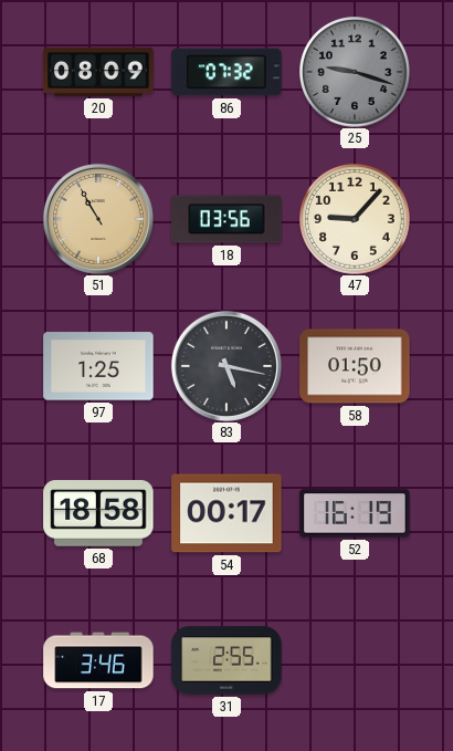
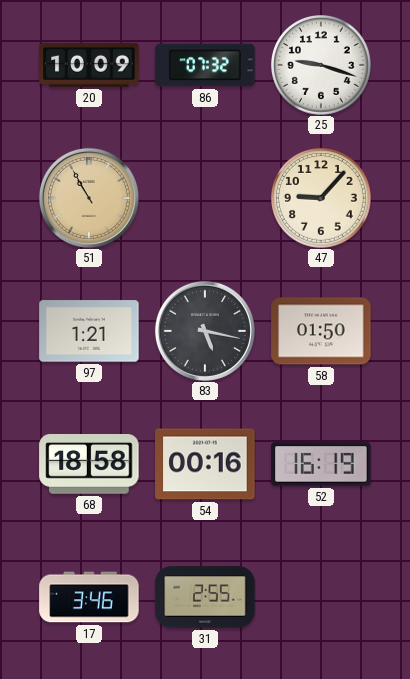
20: 08:09 -> 10:09
25 dial: grey -> white
18: 03:56 -> none
97: 1:25 -> 1:21
54: 00:17 -> 00:16
